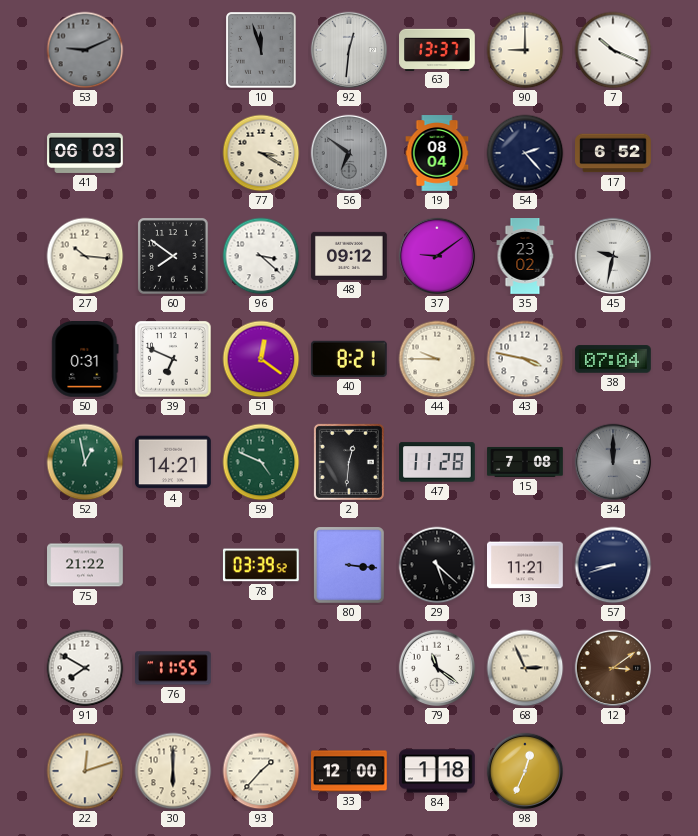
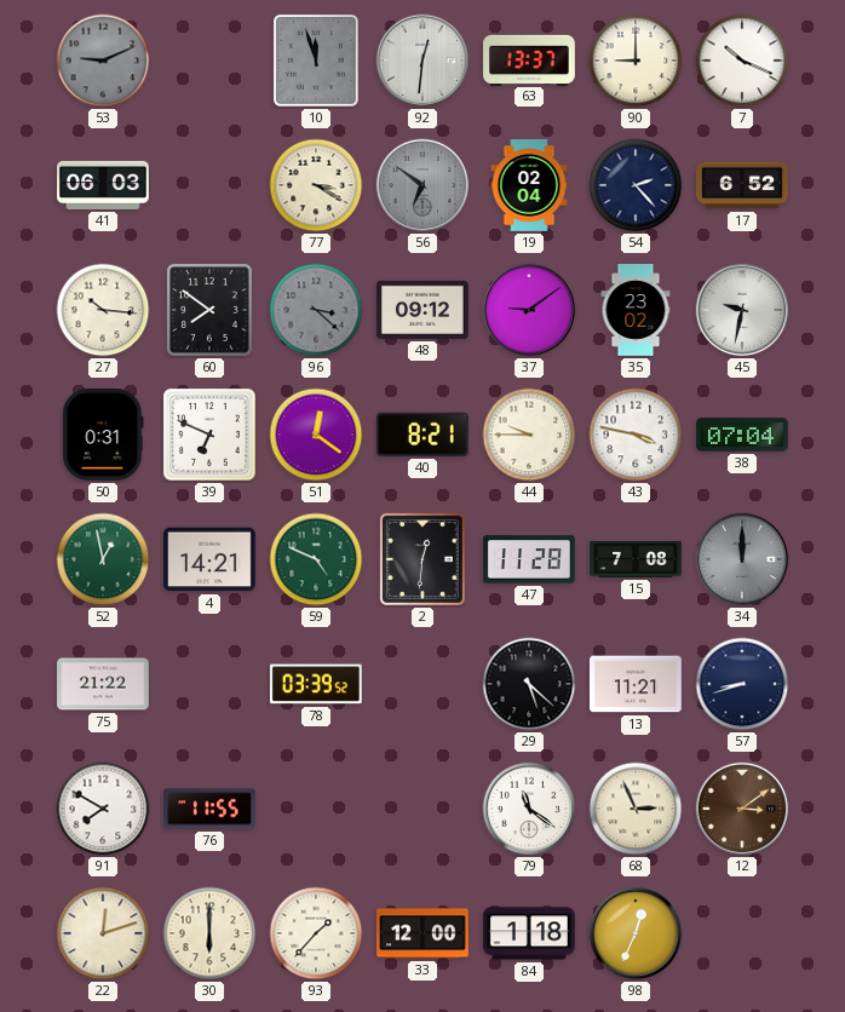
19: 08:04 -> 02:04
96 dial: white -> grey
80: 3:16 -> none
